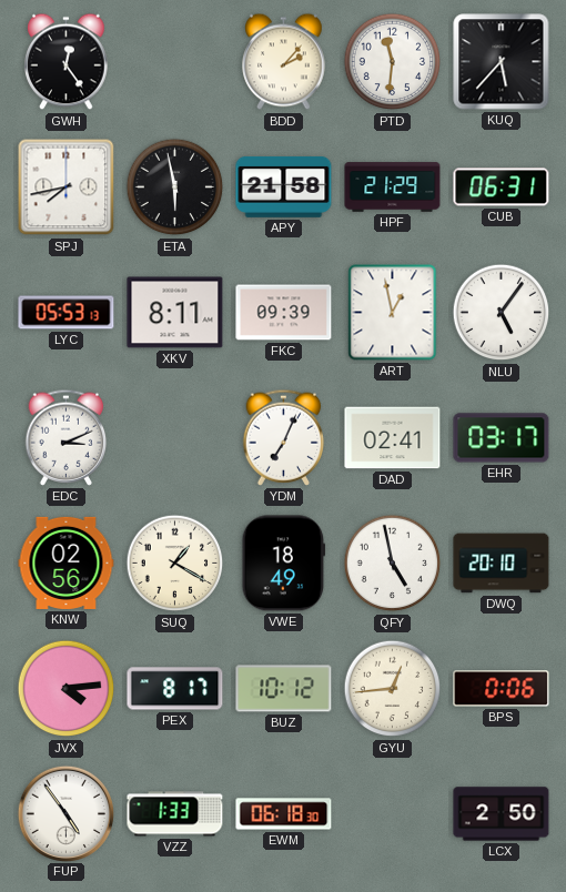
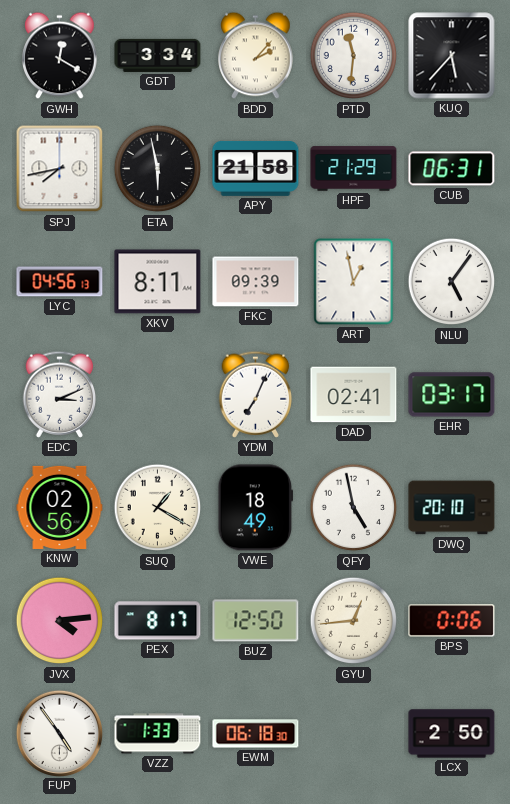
GWH: 12:24 -> 12:20
GDT: none -> 3:34
LYC: 05:53 -> 04:56
BUZ: 10:12 -> 12:50
